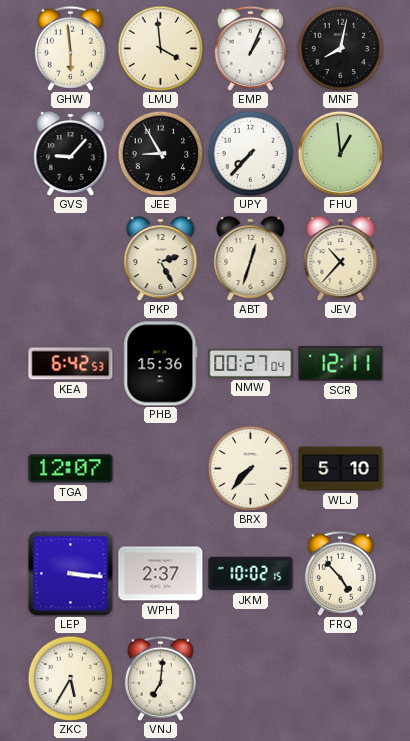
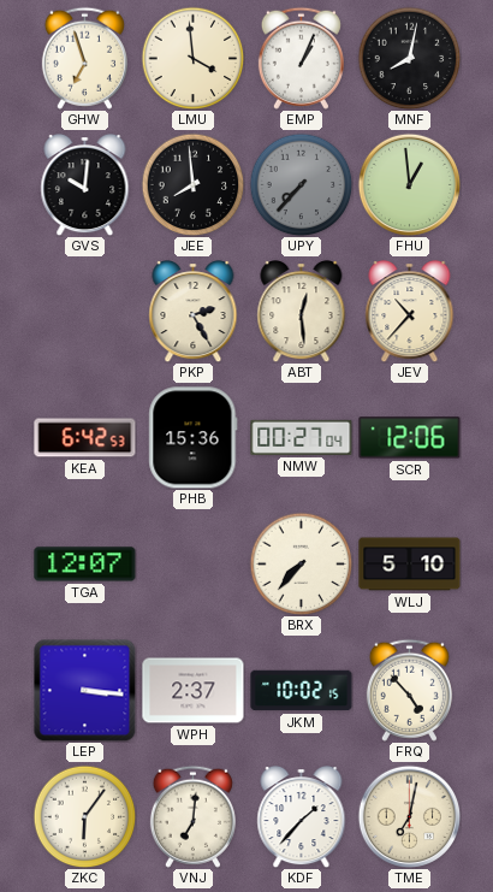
GHW: 5:59 -> 6:57
GVS: 9:07 -> 10:01
JEE: 8:55 -> 7:59
UPY dial: white -> grey
ABT: 12:33 -> 12:29
SCR: 12:11 -> 12:06
ZKC: 5:35 -> 6:06
KDF: none -> 1:37
TME: none -> 7:02
